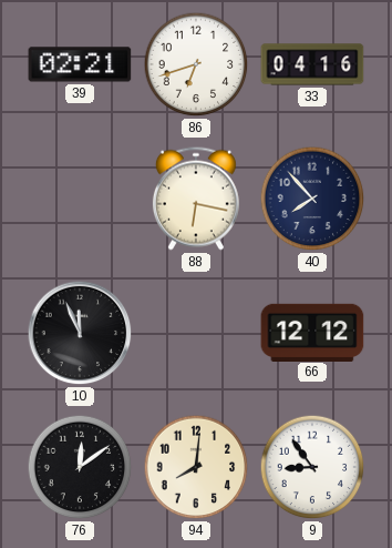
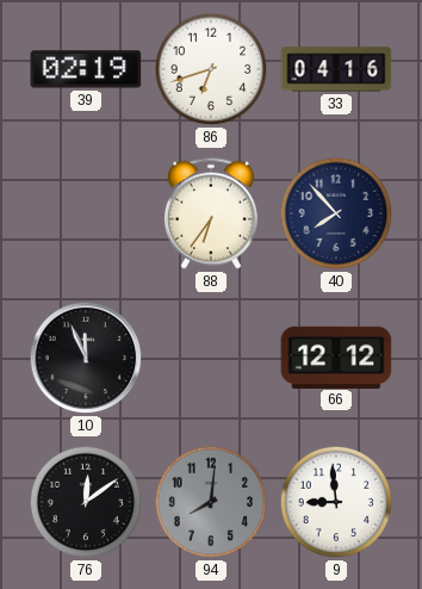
39: 02:21 -> 02:19
88: 6:17 -> 6:36
94 dial: cream -> grey
9: 8:54 -> 8:59
